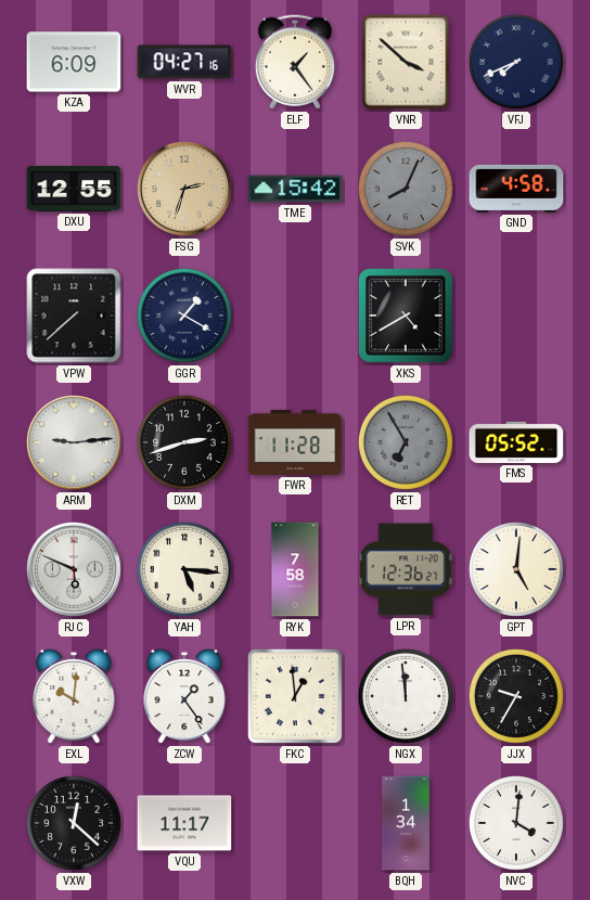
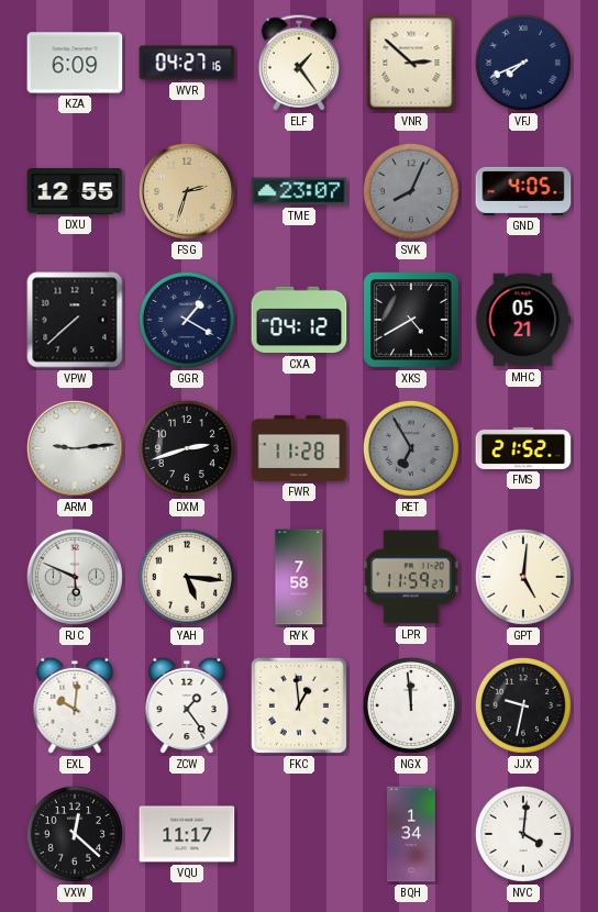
VNR: 3:52 -> 2:52
TME: 15:42 -> 23:07
GND: 4:58 -> 4:05
CXA: none -> 04:12
MHC: none -> 05:21
FMS: 05:52 -> 21:52
LPR: 12:36 -> 11:59
JJX: 9:35 -> 9:32
